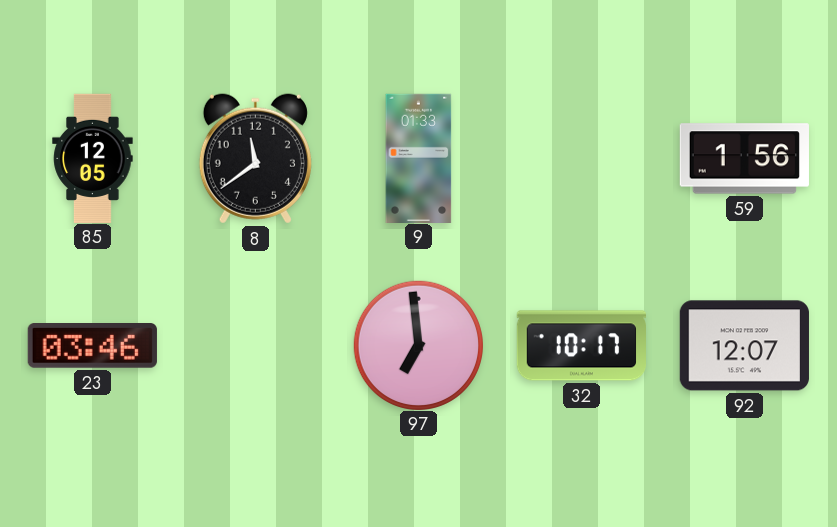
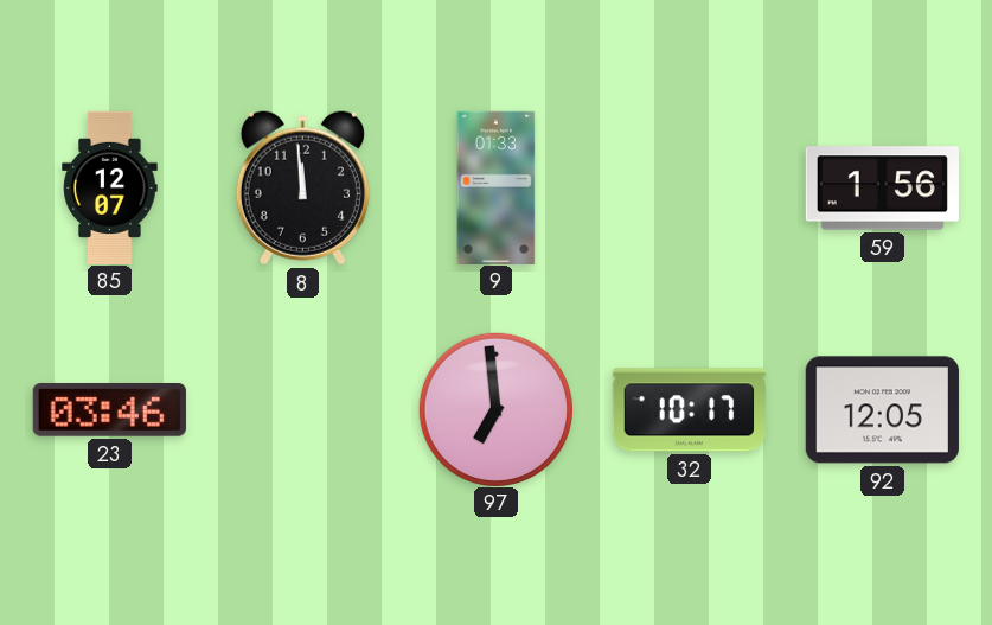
85: 12:05 -> 12:07
8: 11:39 -> 11:59
92: 12:07 -> 12:05
